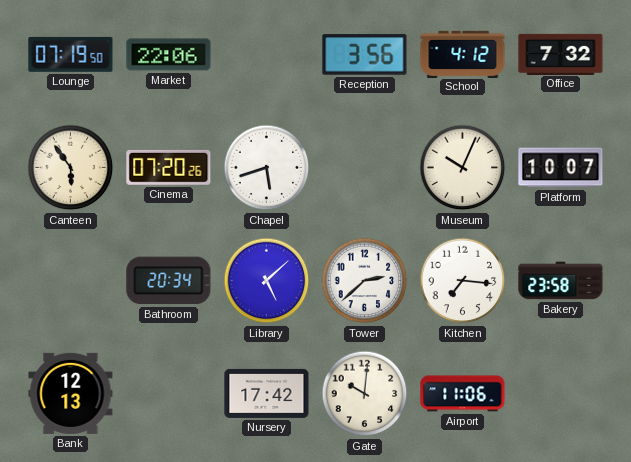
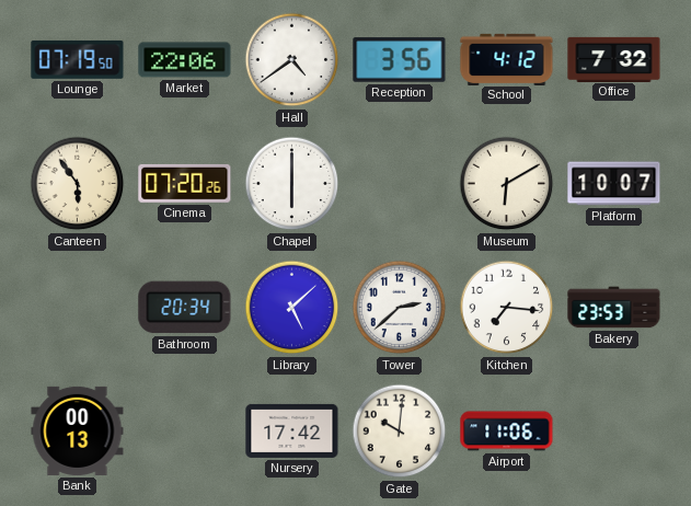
Hall: none -> 4:39
Chapel: 5:42 -> 6:00
Museum: 10:04 -> 6:10
Bakery: 23:58 -> 23:53
Bank: 12:13 -> 00:13
